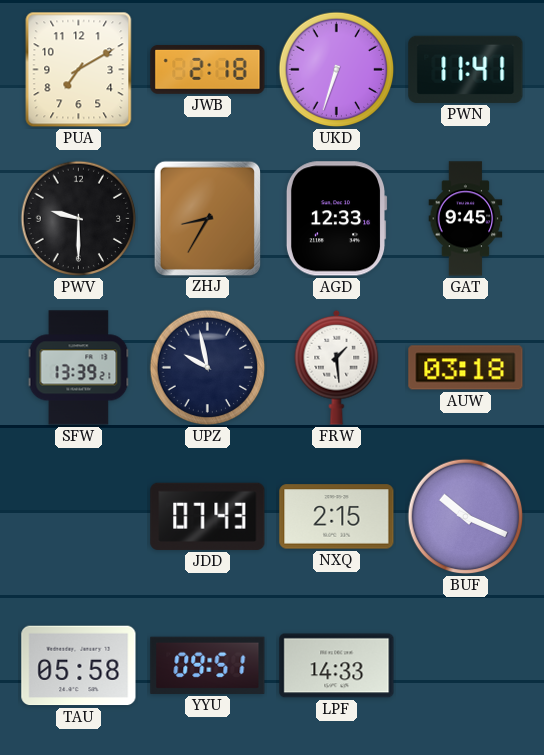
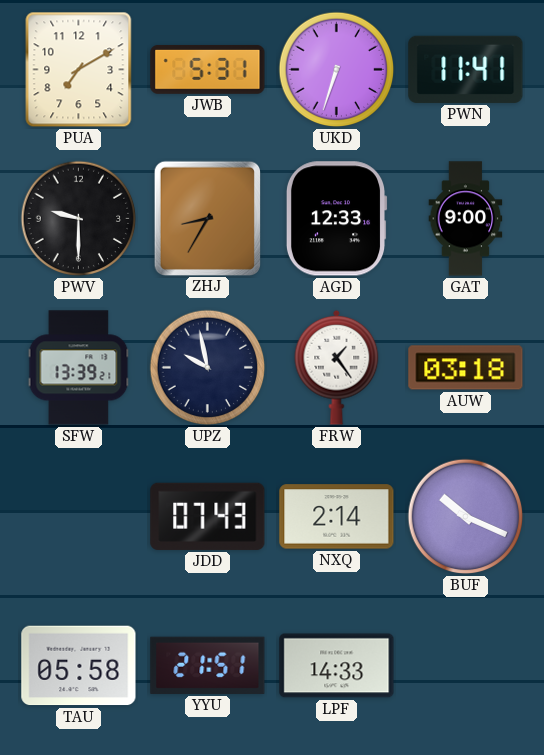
JWB: 2:18 -> 5:31
GAT: 9:45 -> 9:00
FRW: 1:29 -> 1:24
NXQ: 2:15 -> 2:14
YYU: 09:51 -> 21:51
